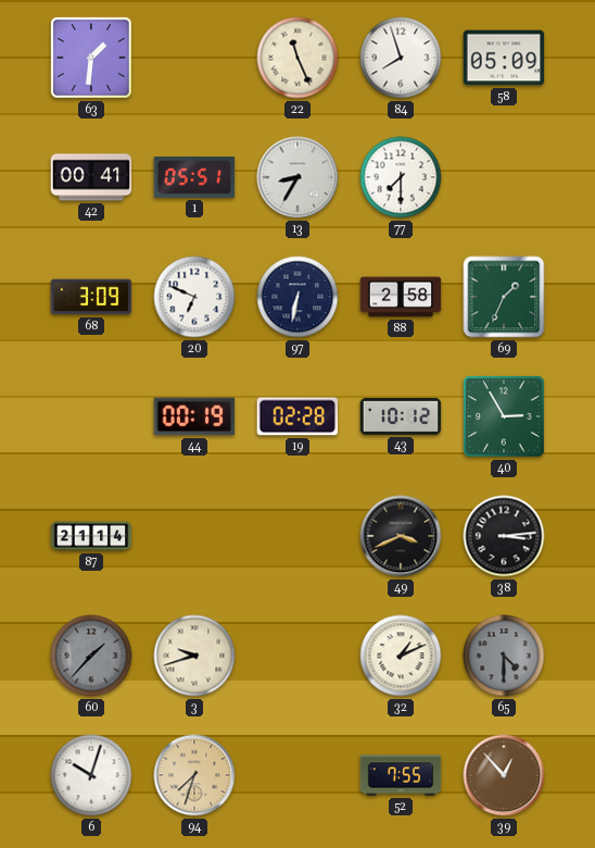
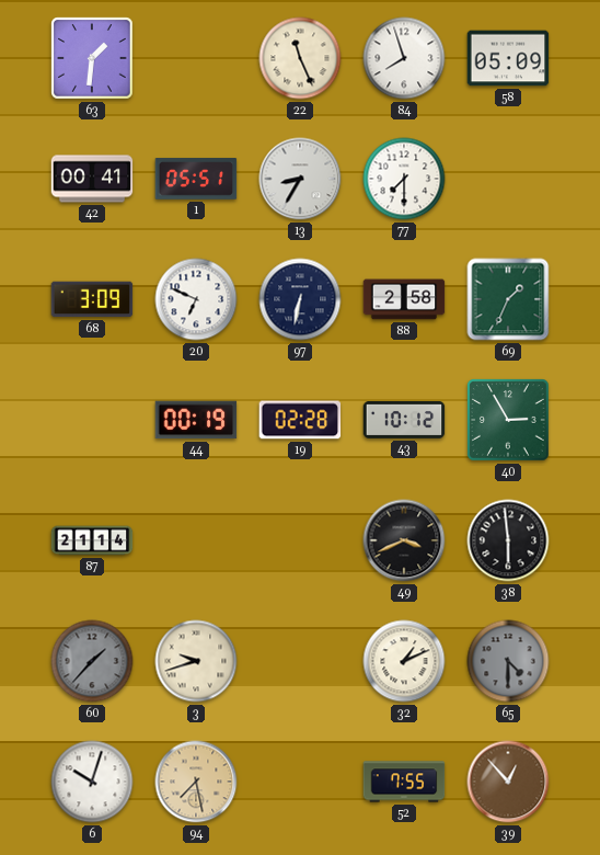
38: 3:14 -> 5:59
94: 7:33 -> 7:28
